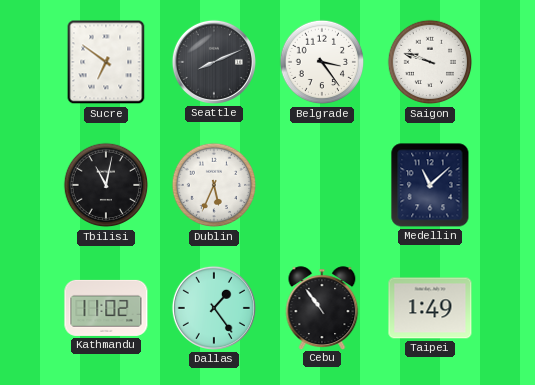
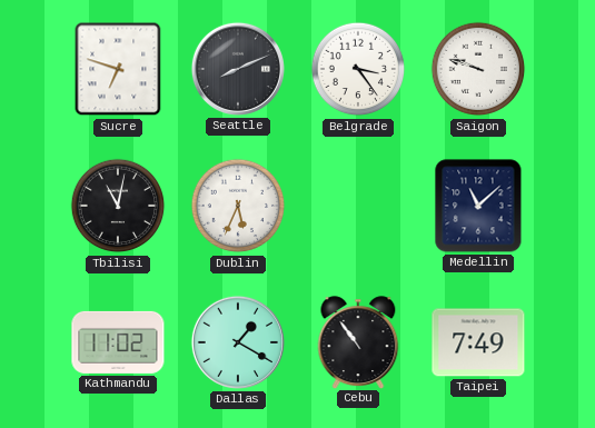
Sucre: 6:51 -> 6:48
Dallas: 1:24 -> 1:20
Taipei: 1:49 -> 7:49
